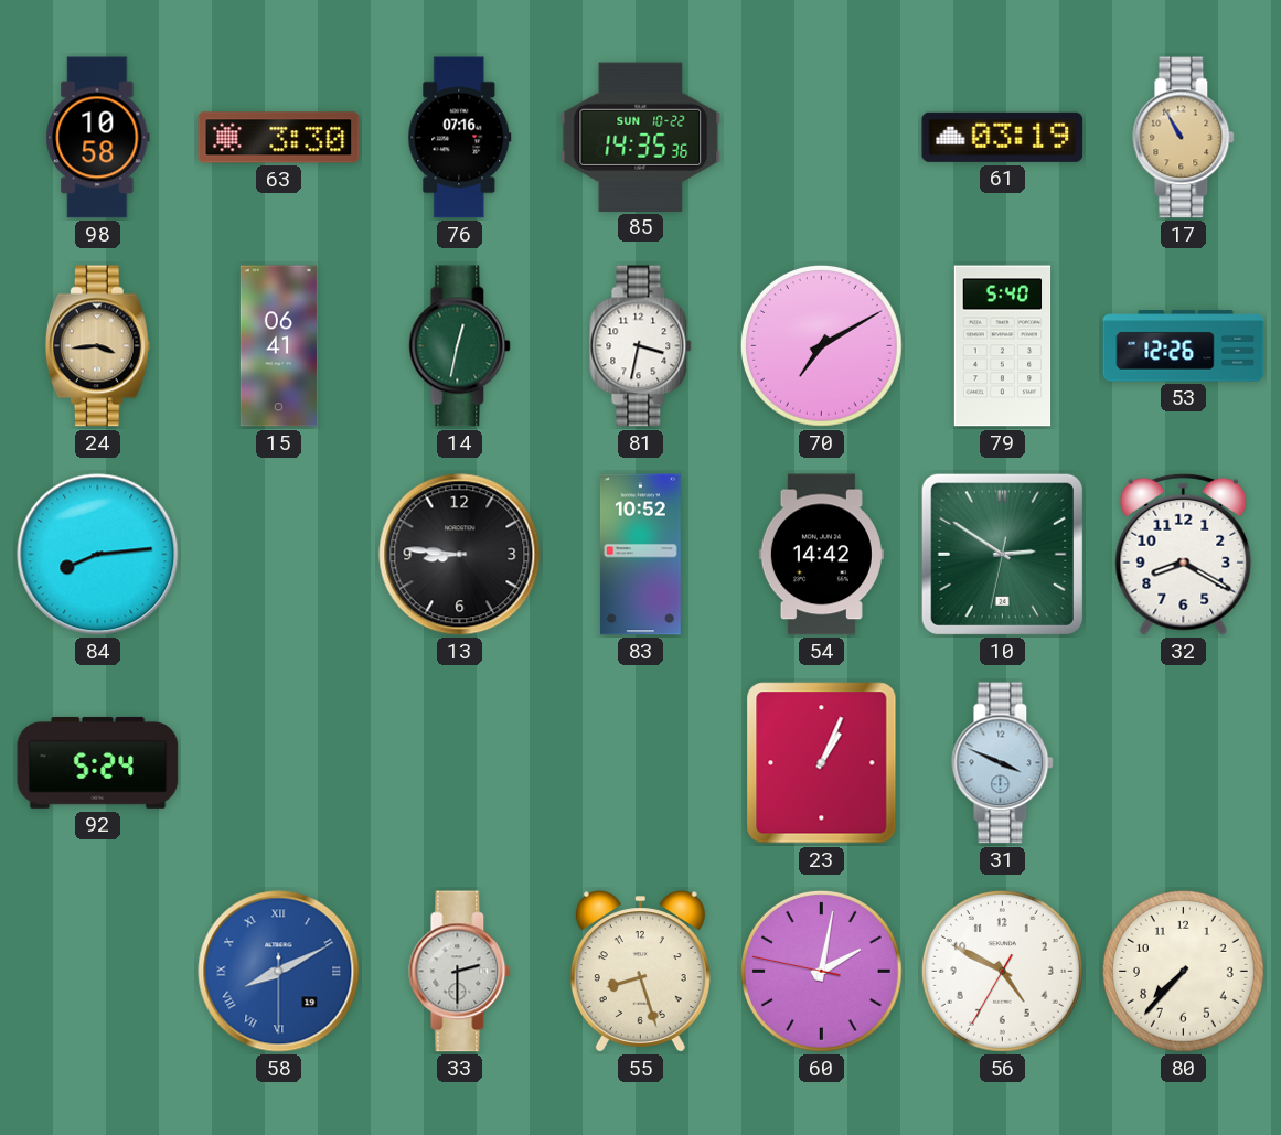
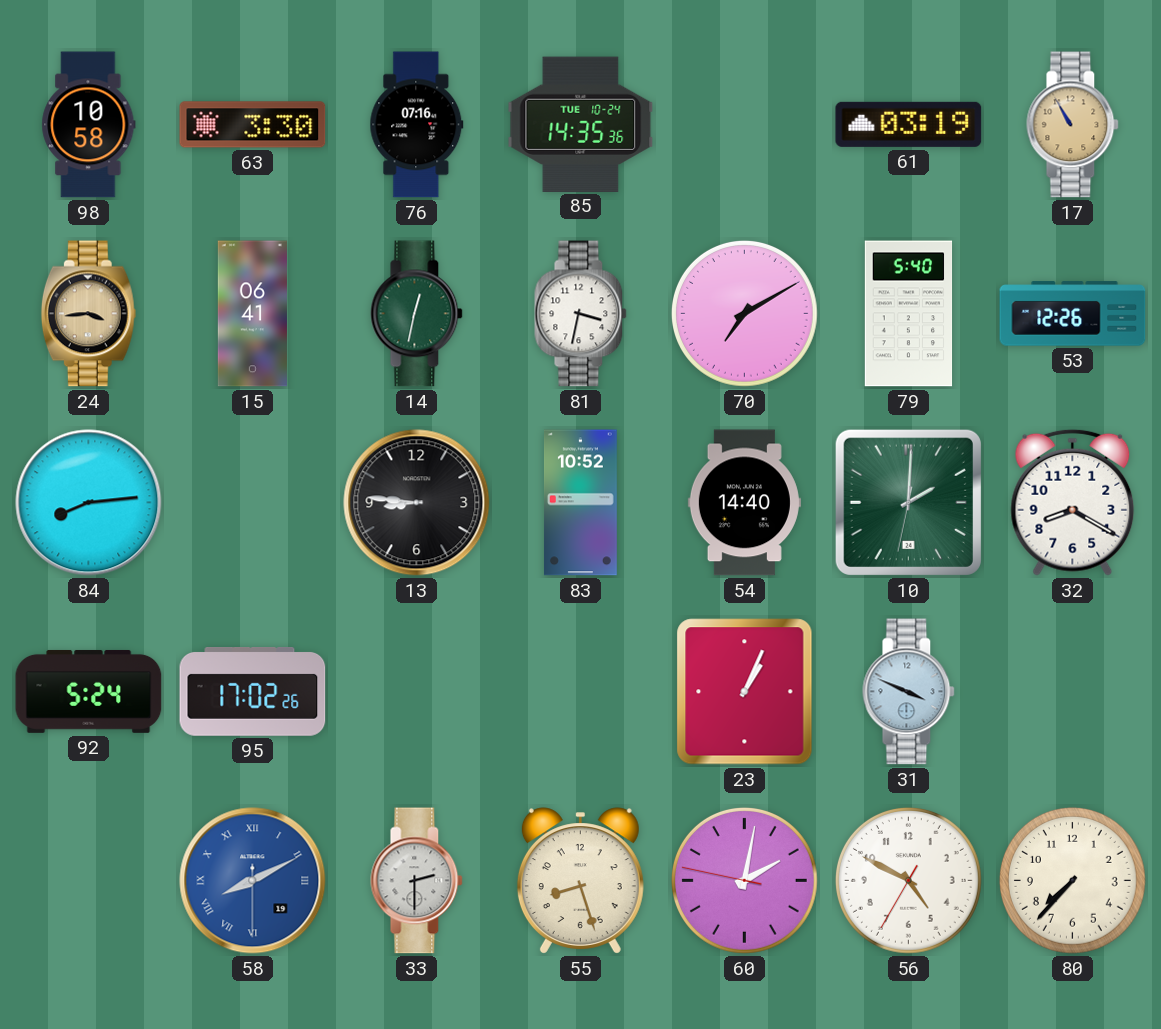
85 date: SUN 10-22 -> TUE 10-24
54: 14:42 -> 14:40
10: 2:50 -> 2:00
95: none -> 17:02
